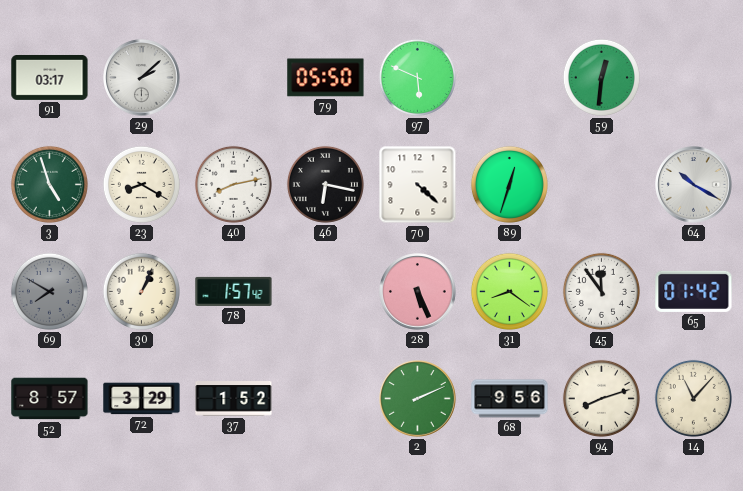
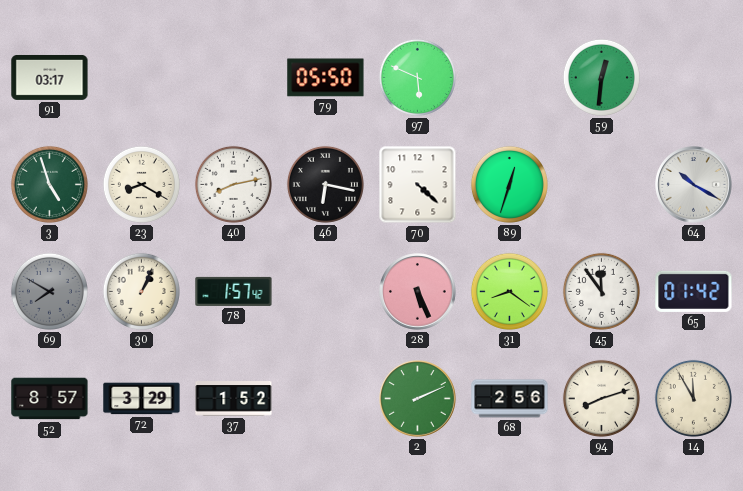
29: 2:08 -> none
68: 9:56 -> 2:56
14: 11:07 -> 11:55
